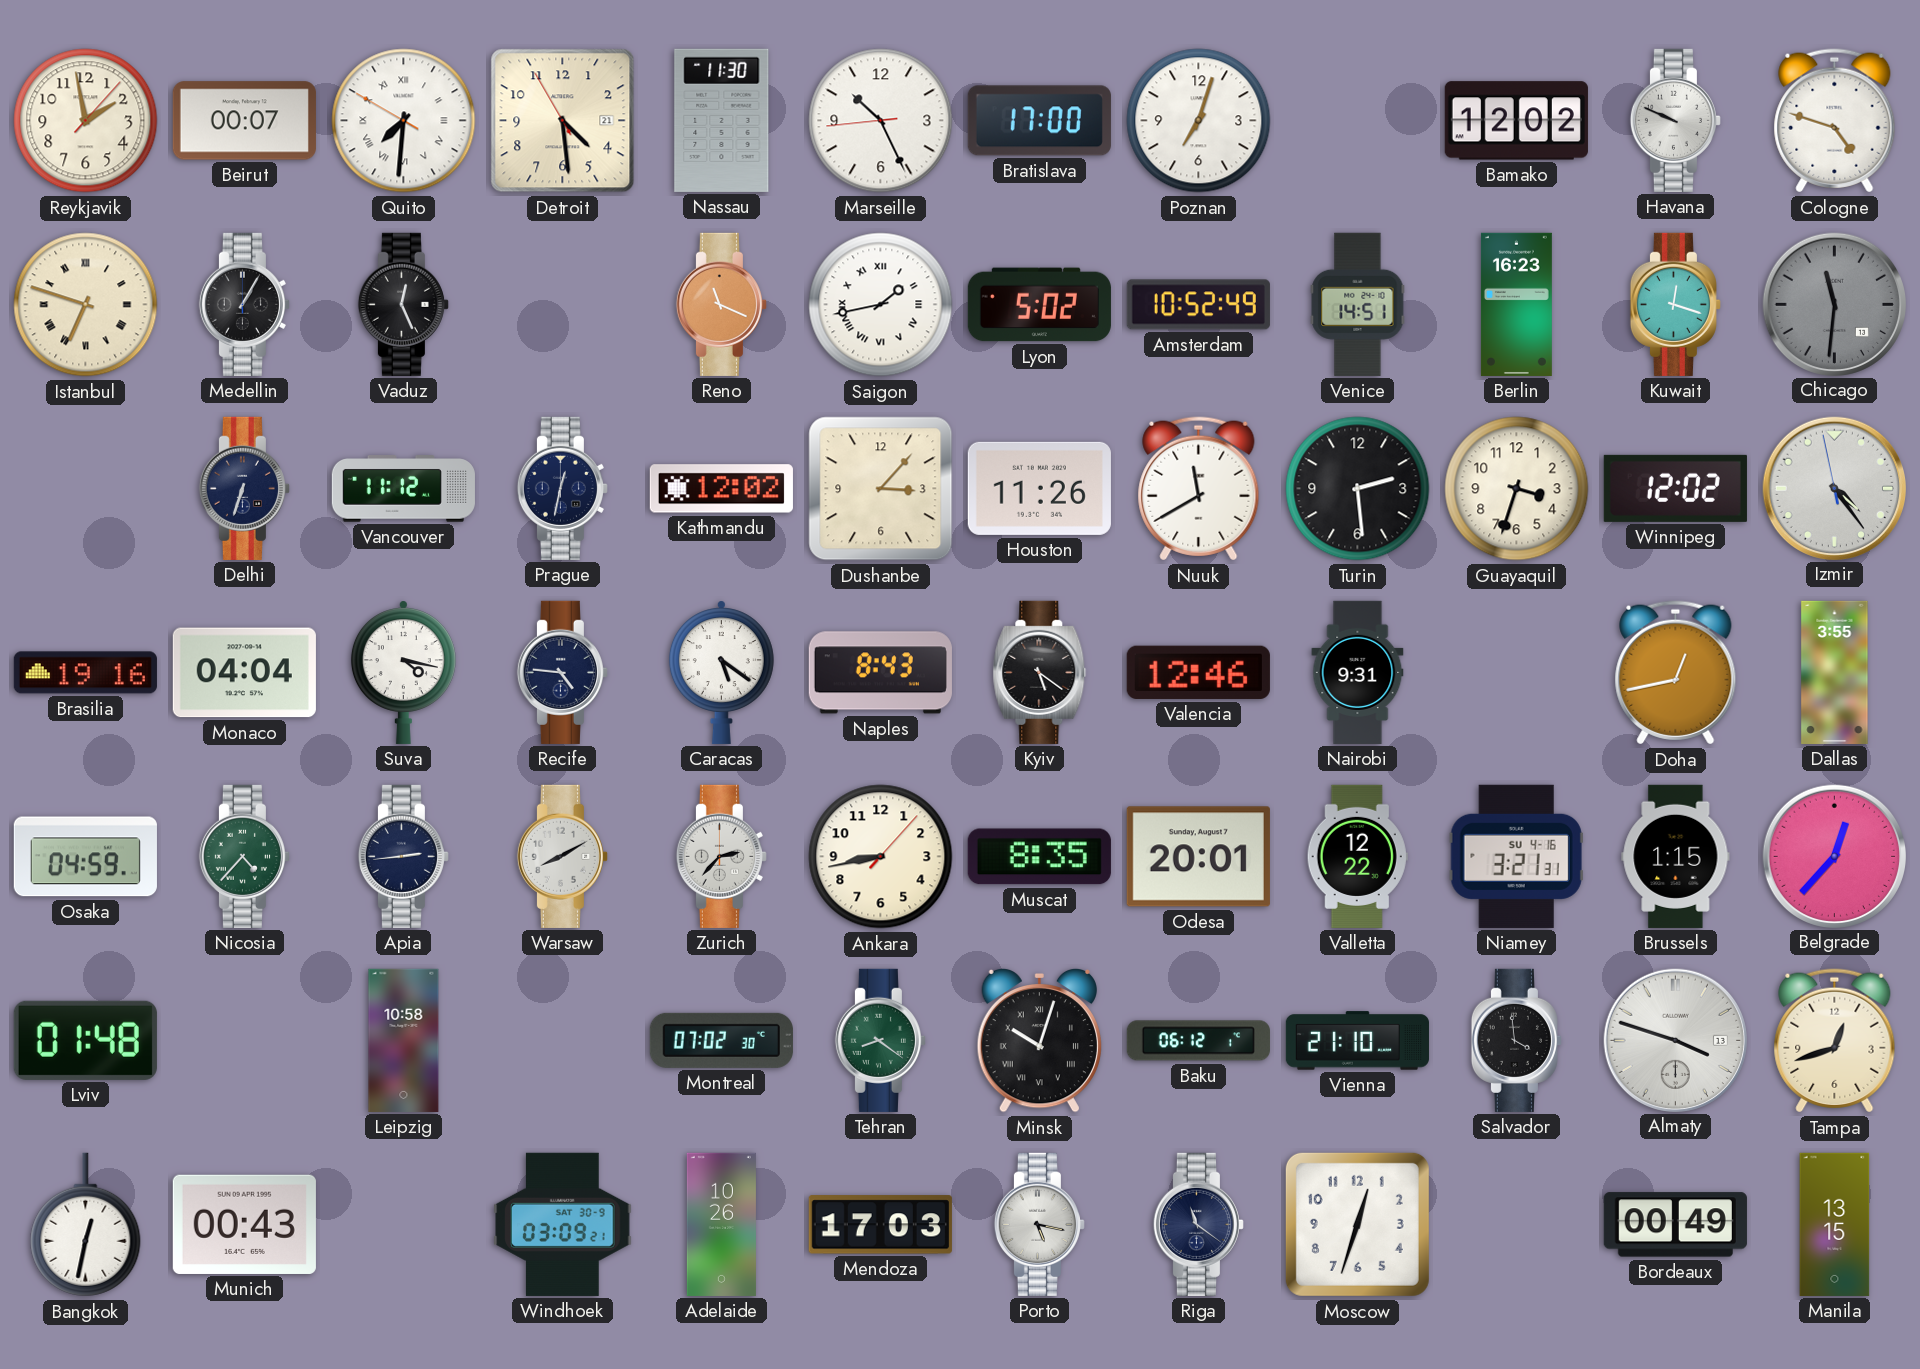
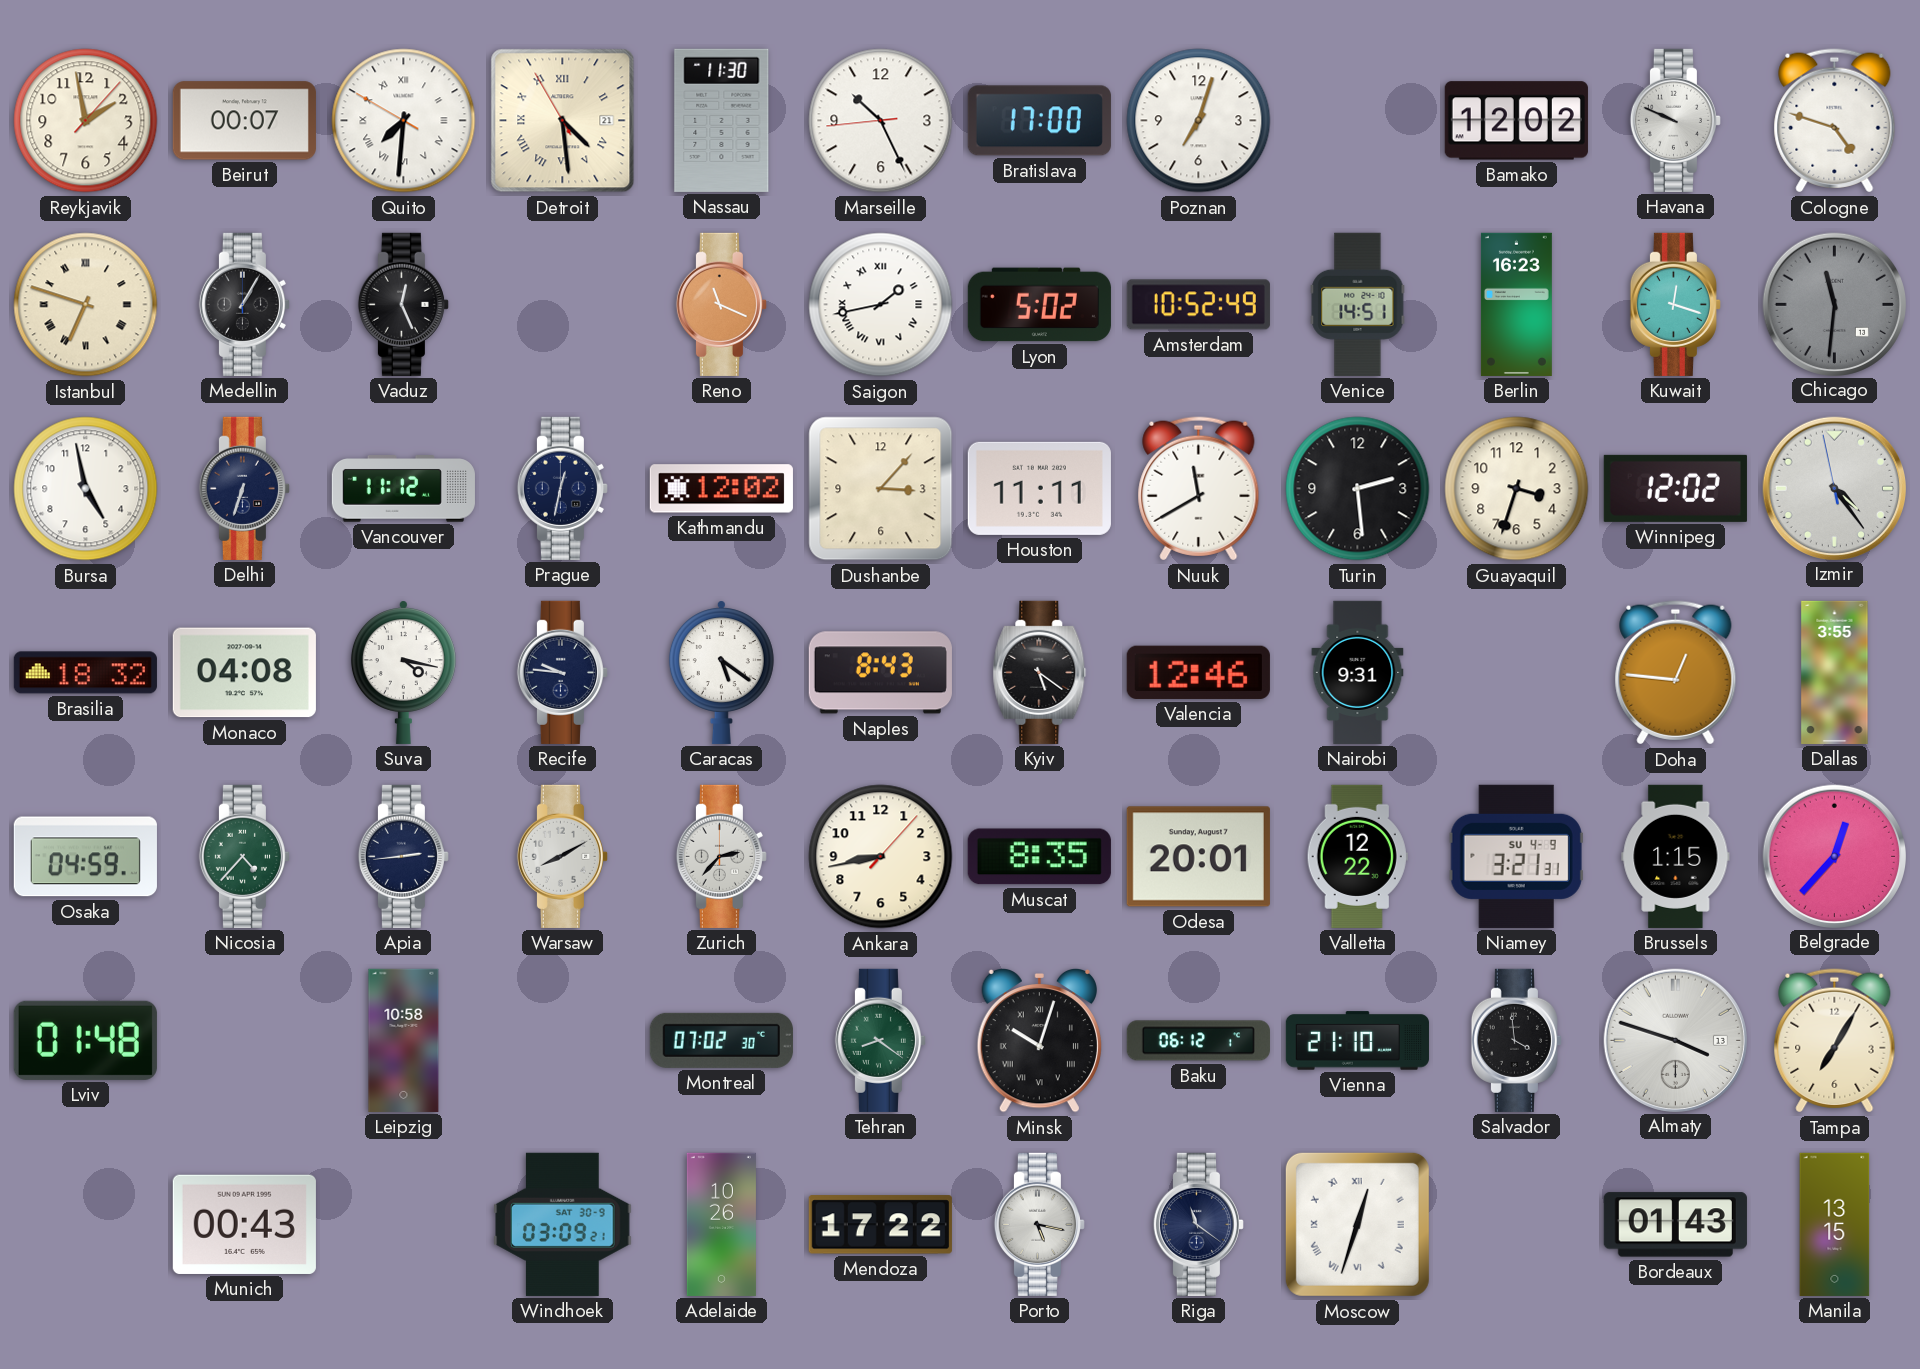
Detroit numerals: Arabic -> Roman
Bursa: none -> 4:58
Houston: 11:26 -> 11:11
Brasilia: 19:16 -> 18:32
Monaco: 04:04 -> 04:08
Recife: 4:46 -> 9:46
Doha: 12:43 -> 12:46
Niamey date: SU 4-16 -> SU 4-9
Tampa: 12:42 -> 7:05
Bangkok: 12:32 -> none
Mendoza: 17:03 -> 17:22
Moscow numerals: Arabic -> Roman
Bordeaux: 00:49 -> 01:43
